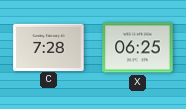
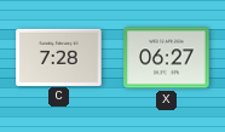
X: 06:25 -> 06:27
